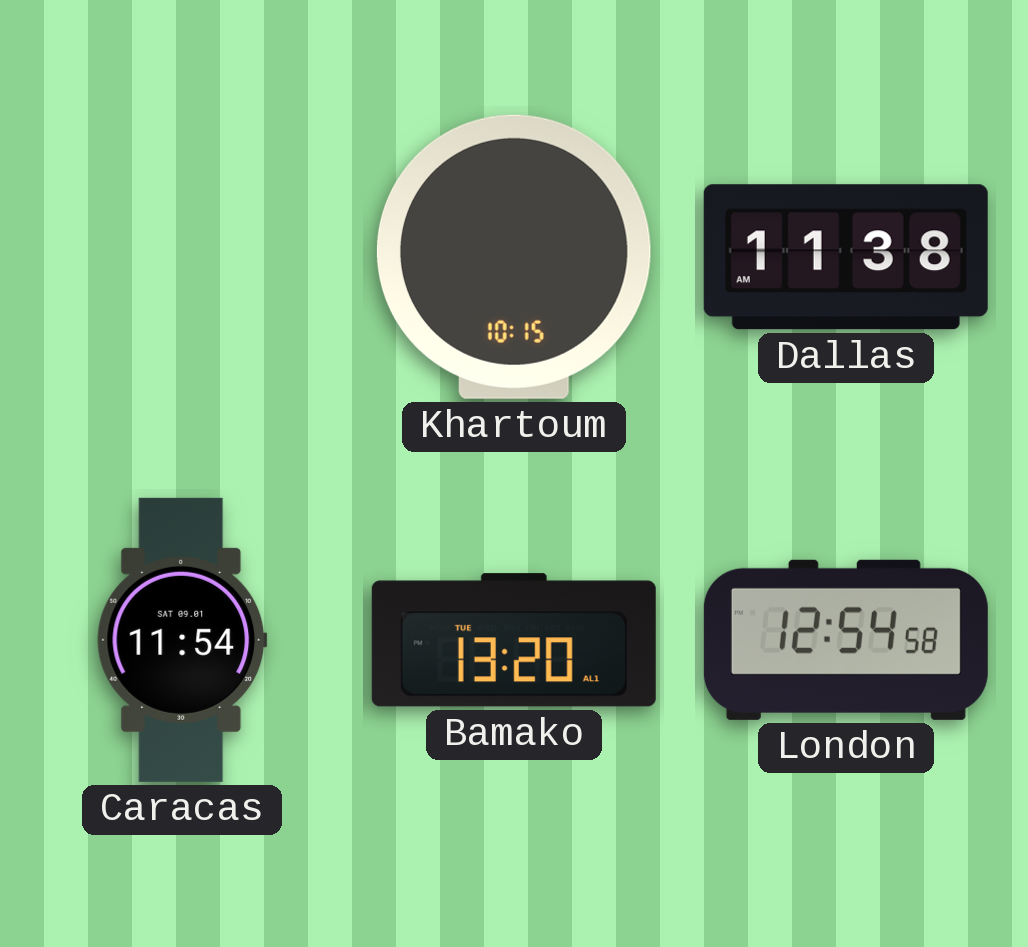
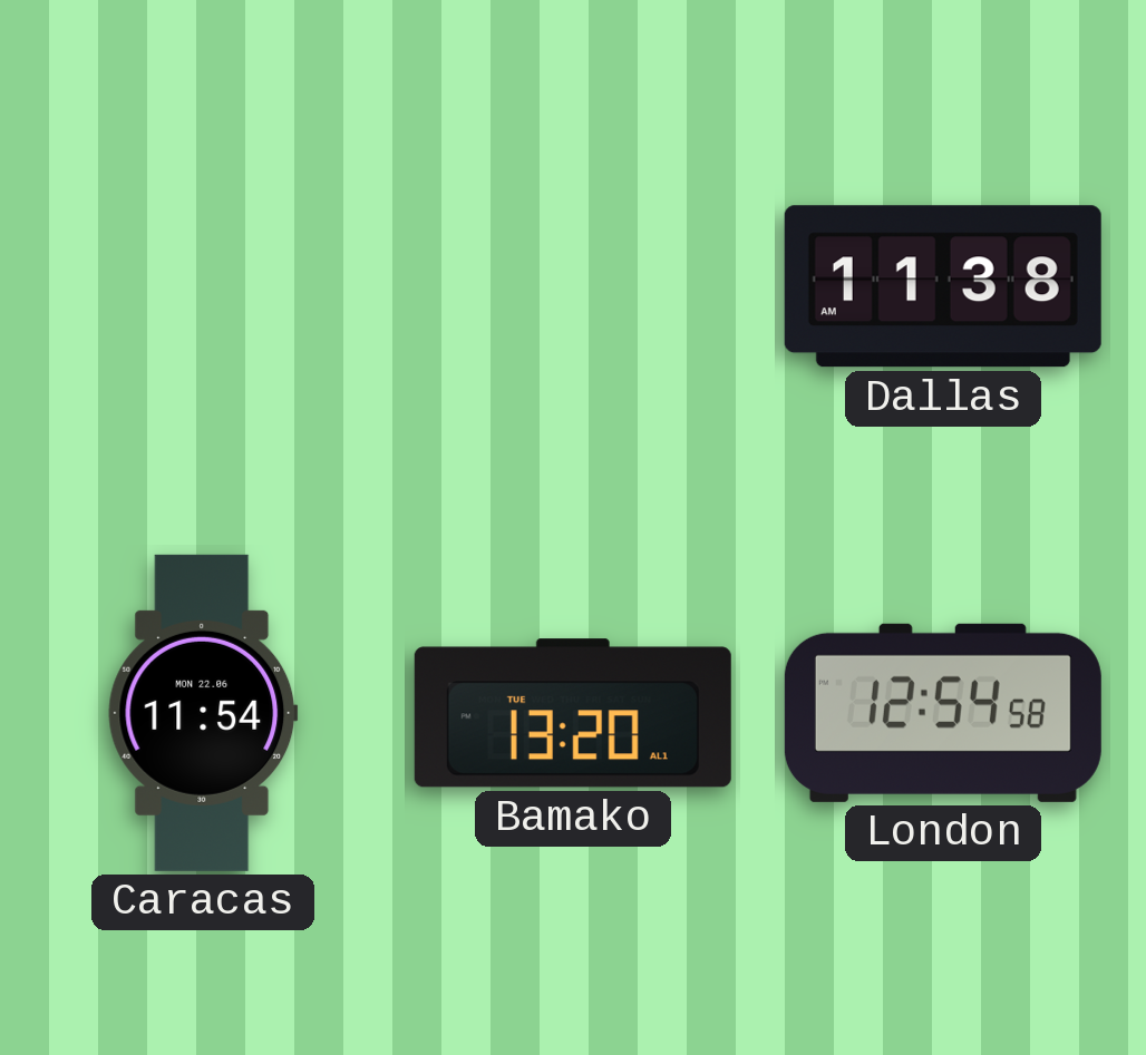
Khartoum: 10:15 -> none
Caracas date: SAT 09.01 -> MON 22.06
